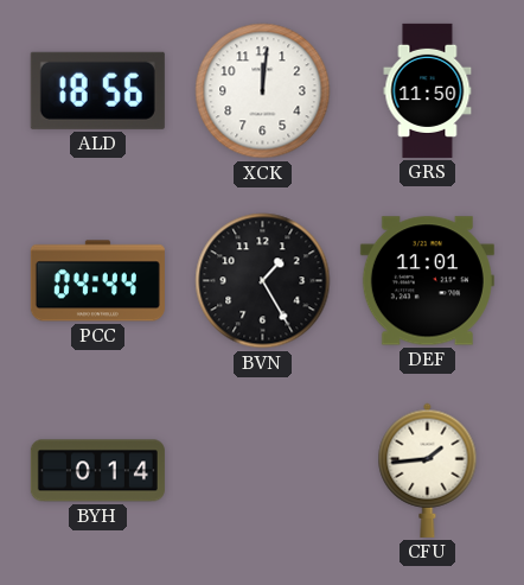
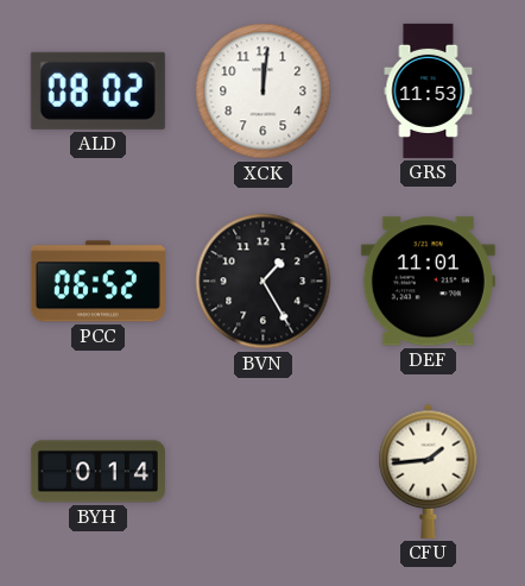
ALD: 18:56 -> 08:02
GRS: 11:50 -> 11:53
PCC: 04:44 -> 06:52
